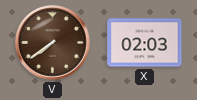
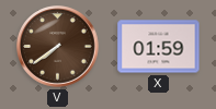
X: 02:03 -> 01:59
